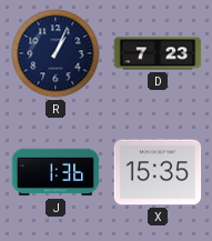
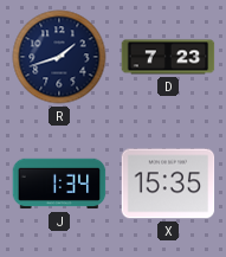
R: 1:04 -> 1:42
J: 1:36 -> 1:34
